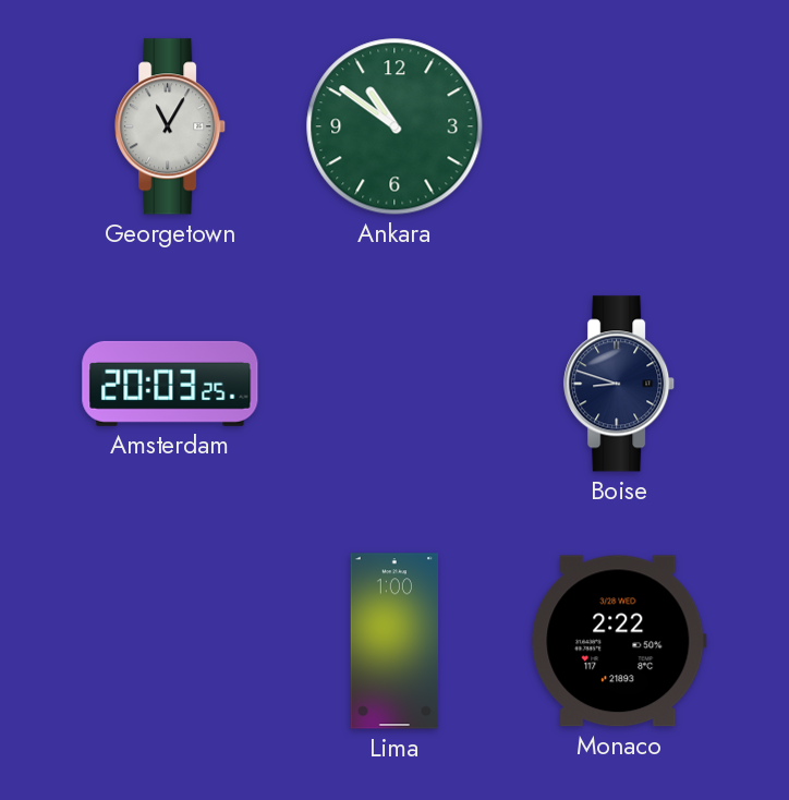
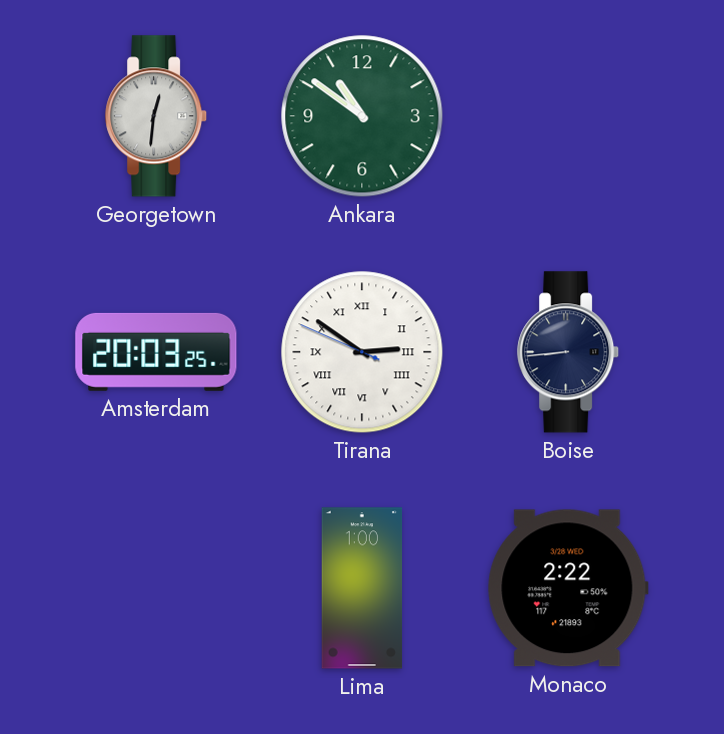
Georgetown: 11:05 -> 12:31
Tirana: none -> 2:50
Boise: 8:48 -> 8:44
